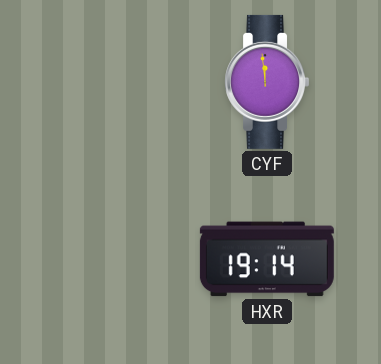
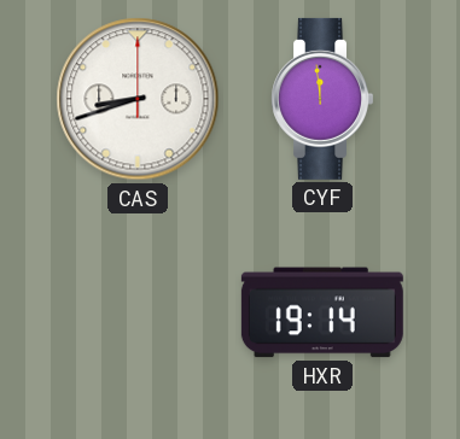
CAS: none -> 8:42
